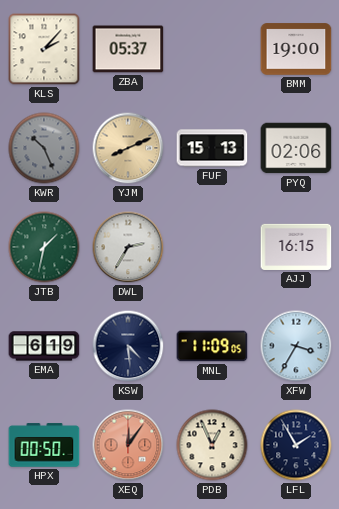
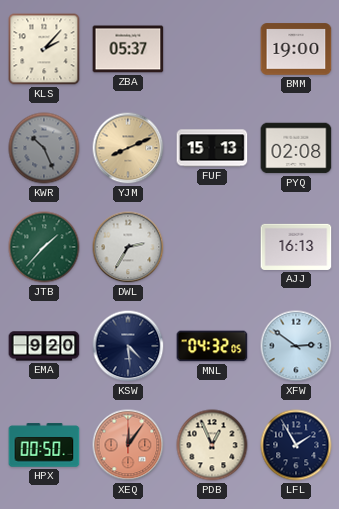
PYQ: 02:06 -> 02:08
JTB: 1:32 -> 1:37
AJJ: 16:15 -> 16:13
EMA: 6:19 -> 9:20
MNL: 11:09 -> 04:32
XFW: 3:35 -> 2:51
